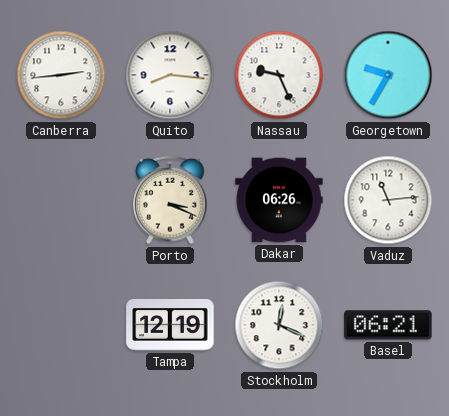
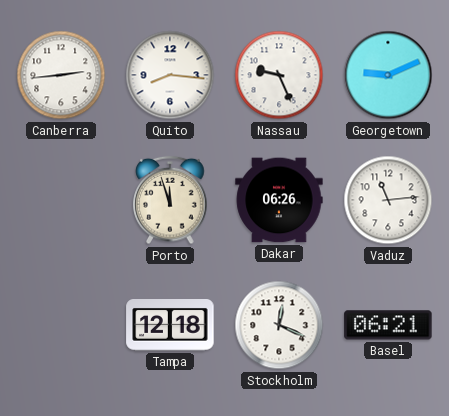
Georgetown: 9:35 -> 9:11
Porto: 3:19 -> 11:57
Tampa: 12:19 -> 12:18
